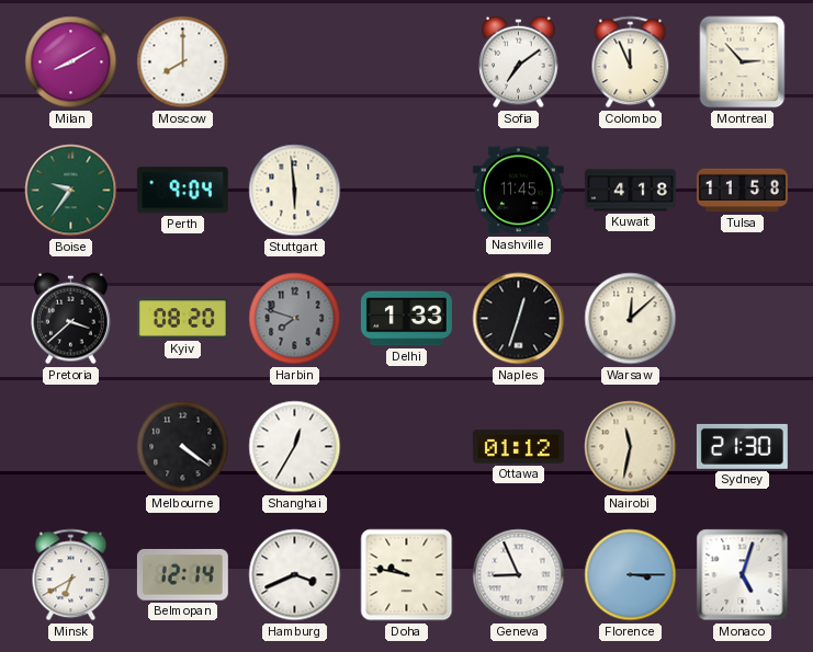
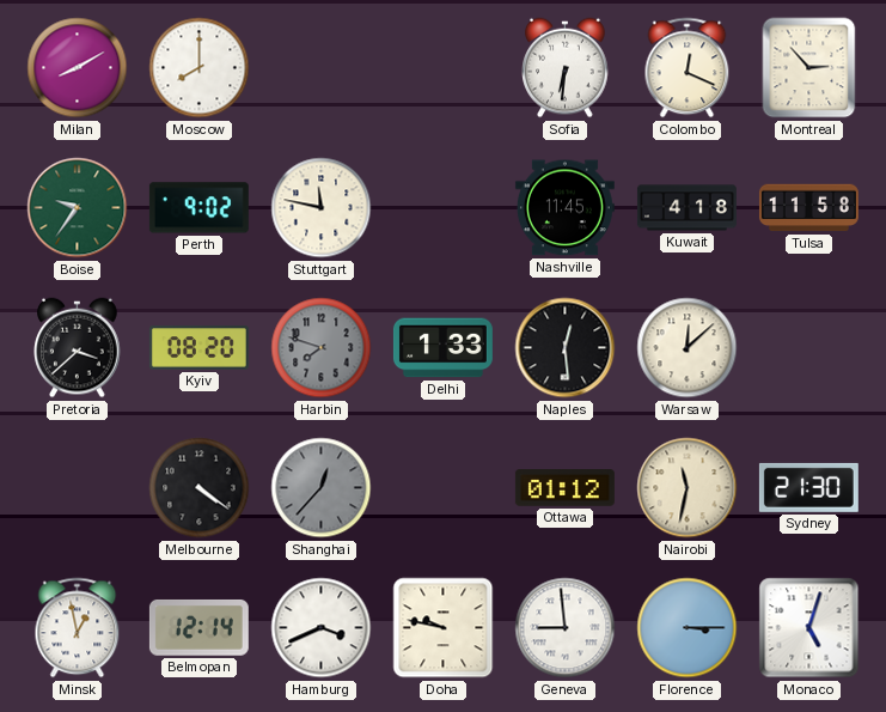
Sofia: 7:09 -> 6:31
Colombo: 11:56 -> 12:19
Perth: 9:04 -> 9:02
Stuttgart: 5:59 -> 11:47
Naples: 12:33 -> 12:29
Shanghai: 12:35 -> 12:37
Shanghai dial: white -> grey
Minsk: 6:40 -> 12:58
Geneva: 8:56 -> 8:59
